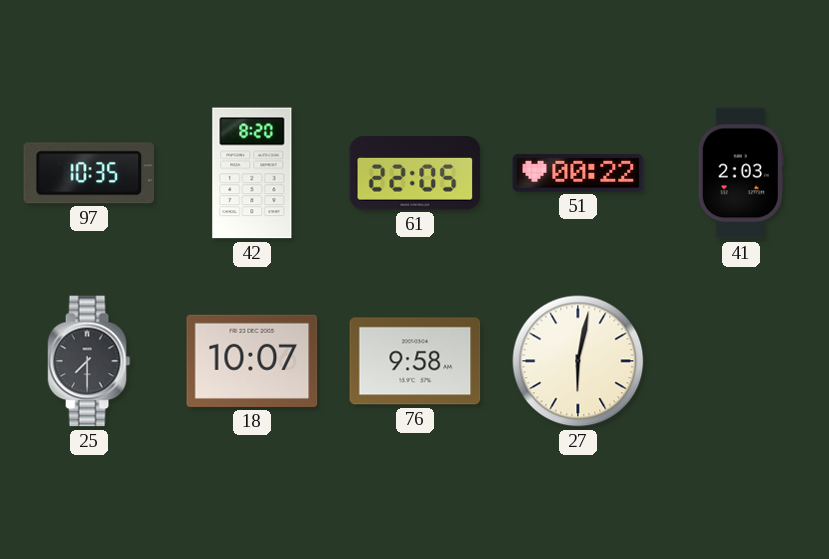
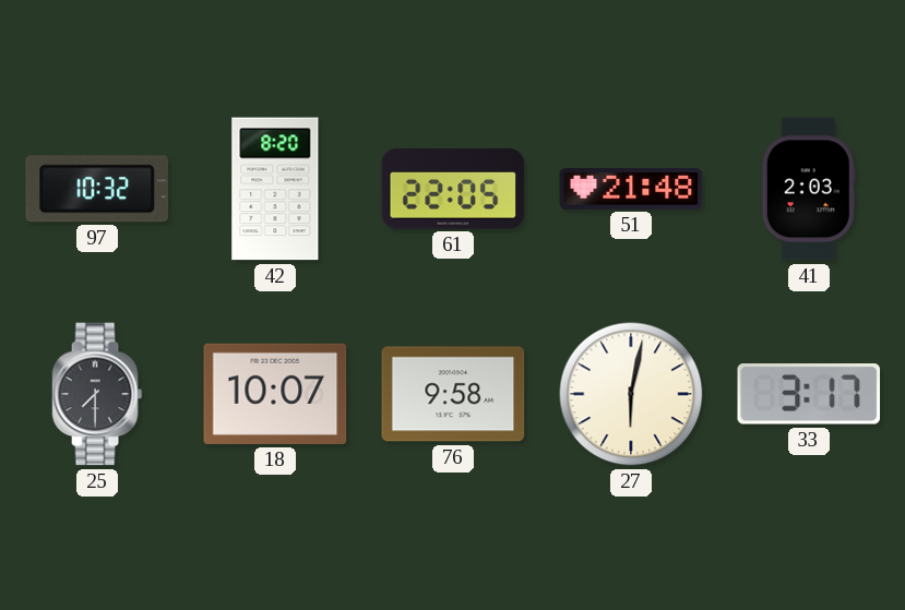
97: 10:35 -> 10:32
51: 00:22 -> 21:48
33: none -> 3:17
